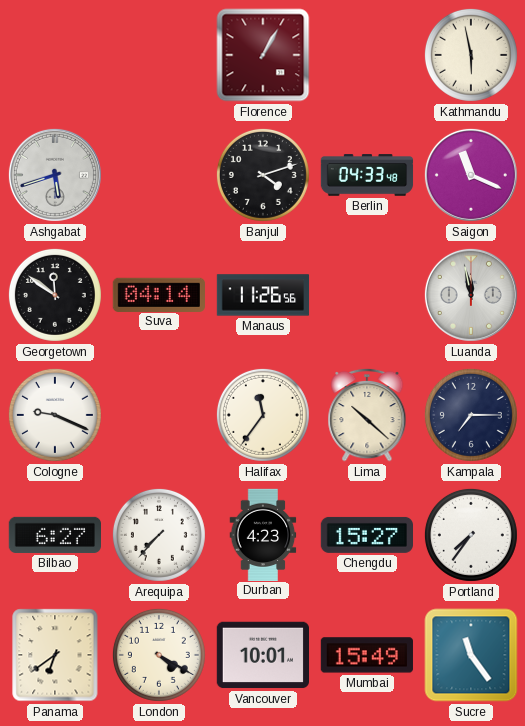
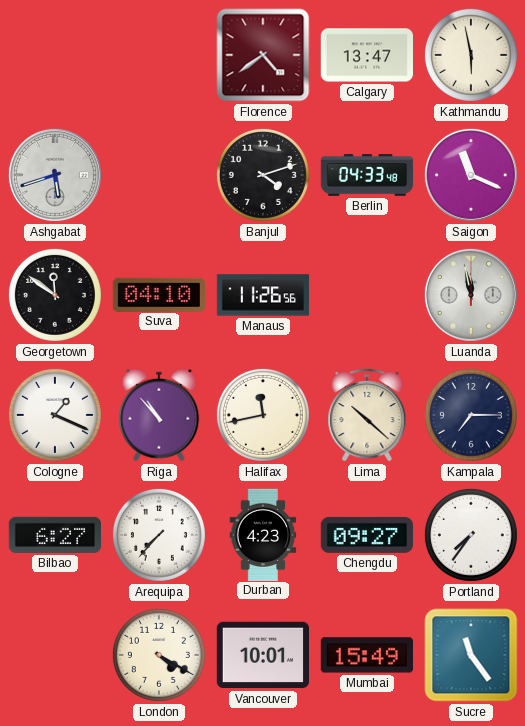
Florence: 1:05 -> 4:39
Calgary: none -> 13:47
Suva: 04:14 -> 04:10
Cologne: 9:19 -> 1:19
Riga: none -> 10:53
Halifax: 11:36 -> 11:43
Chengdu: 15:27 -> 09:27
Panama: 6:39 -> none
